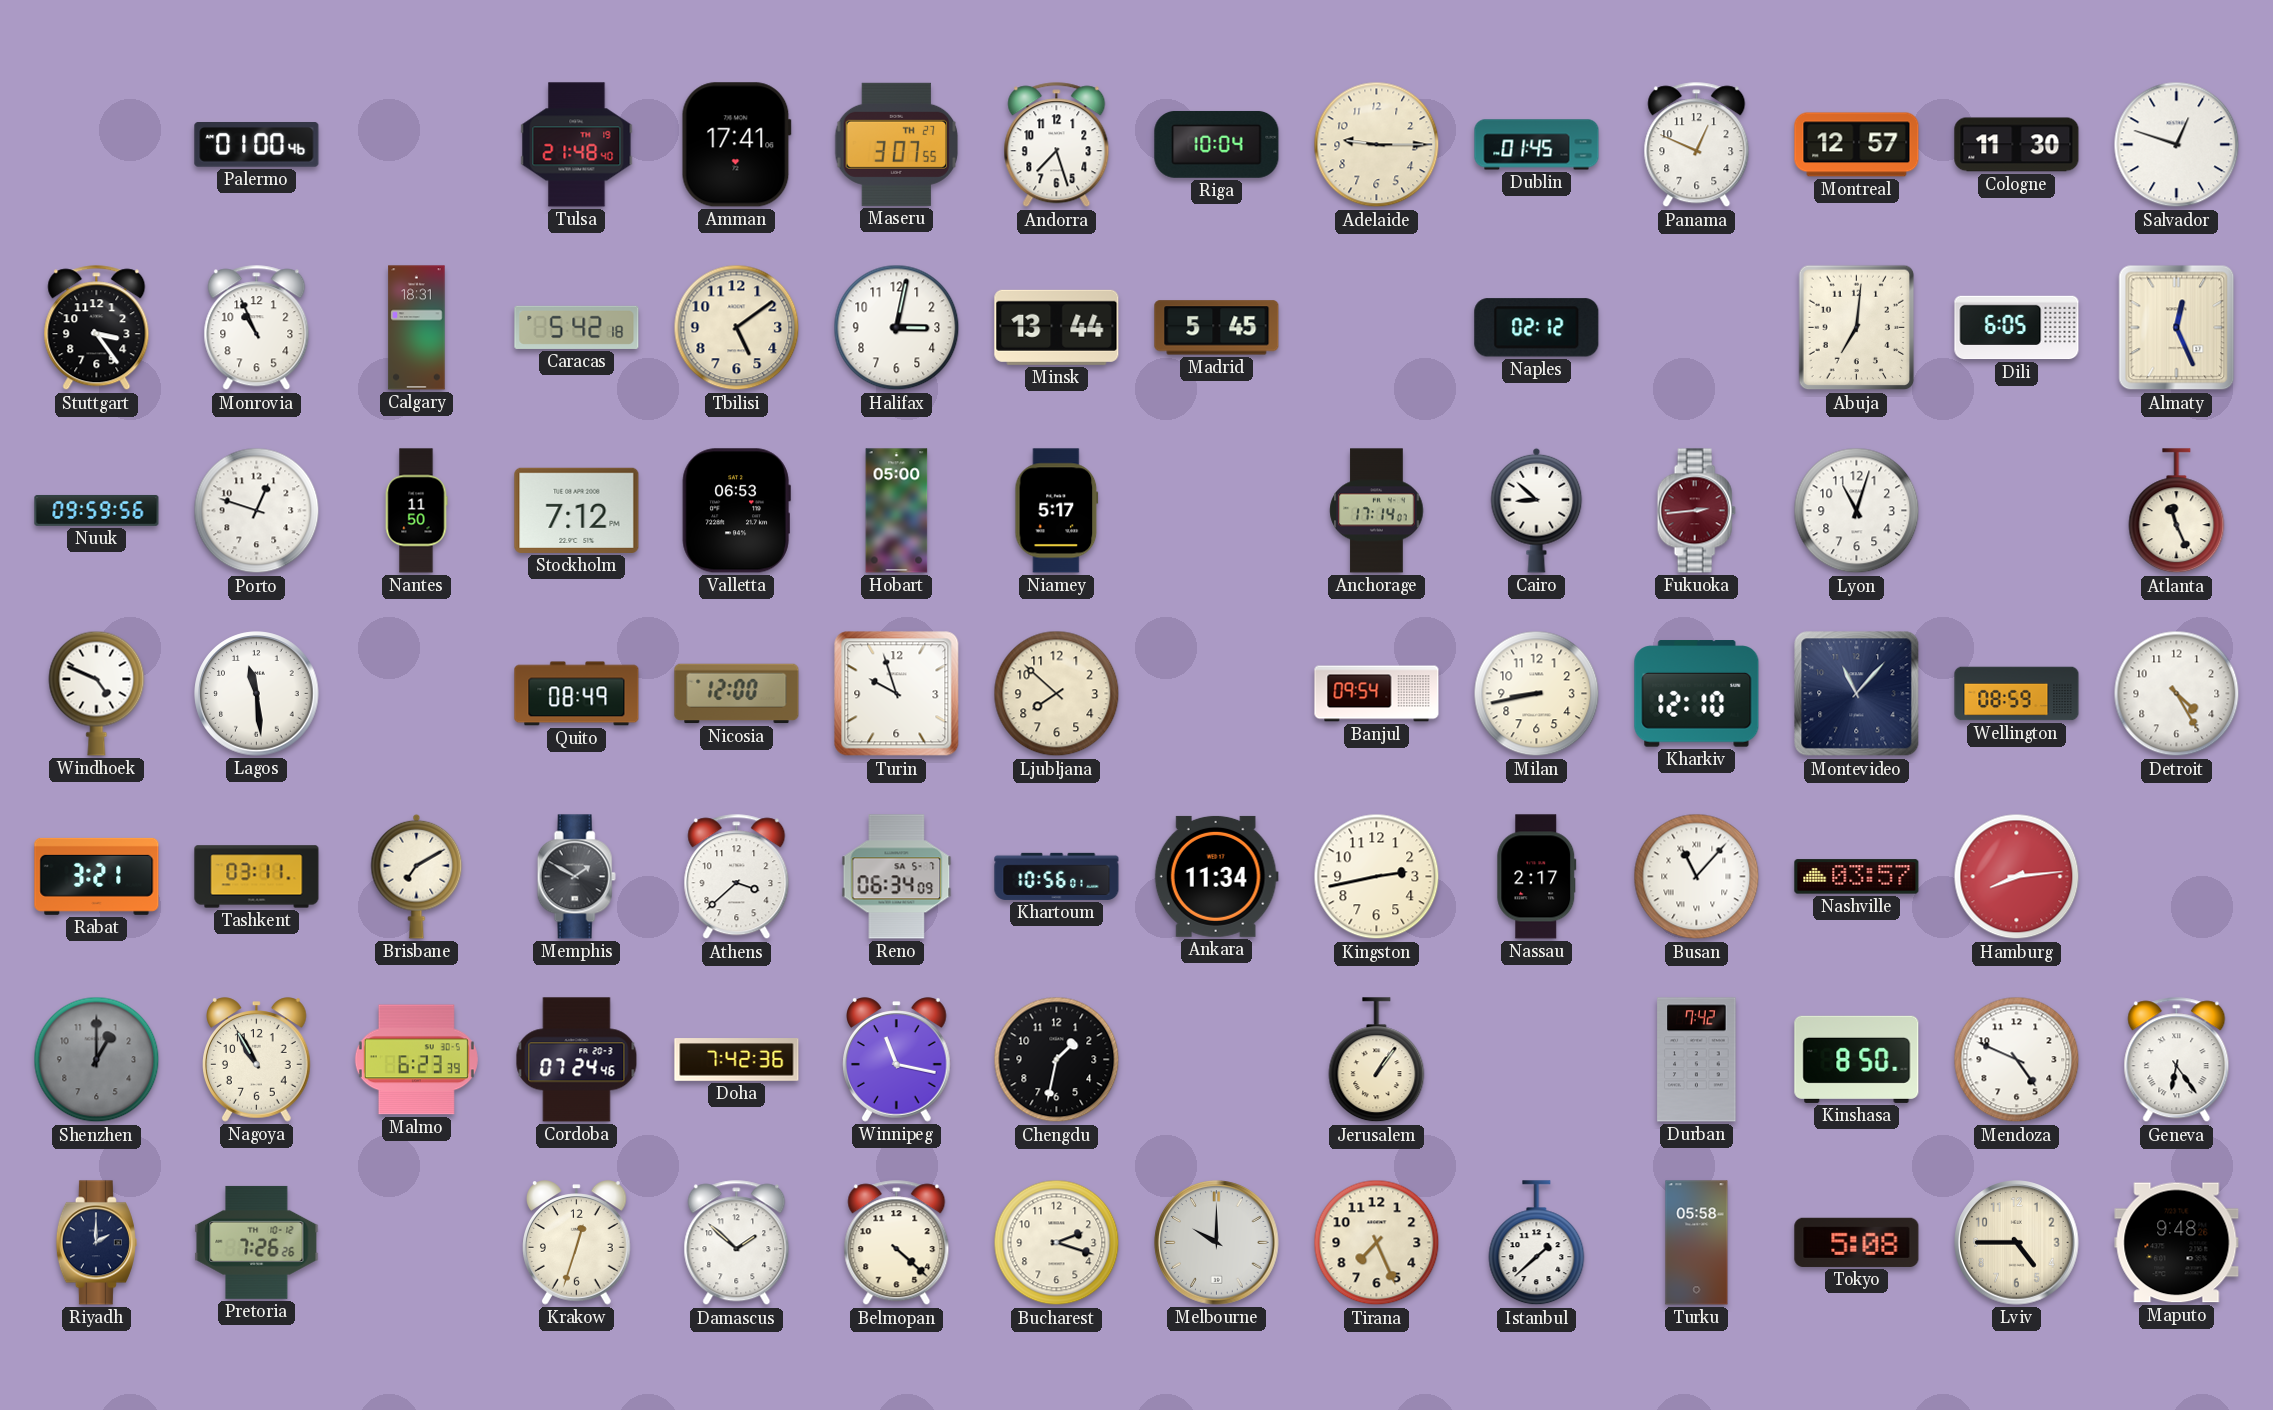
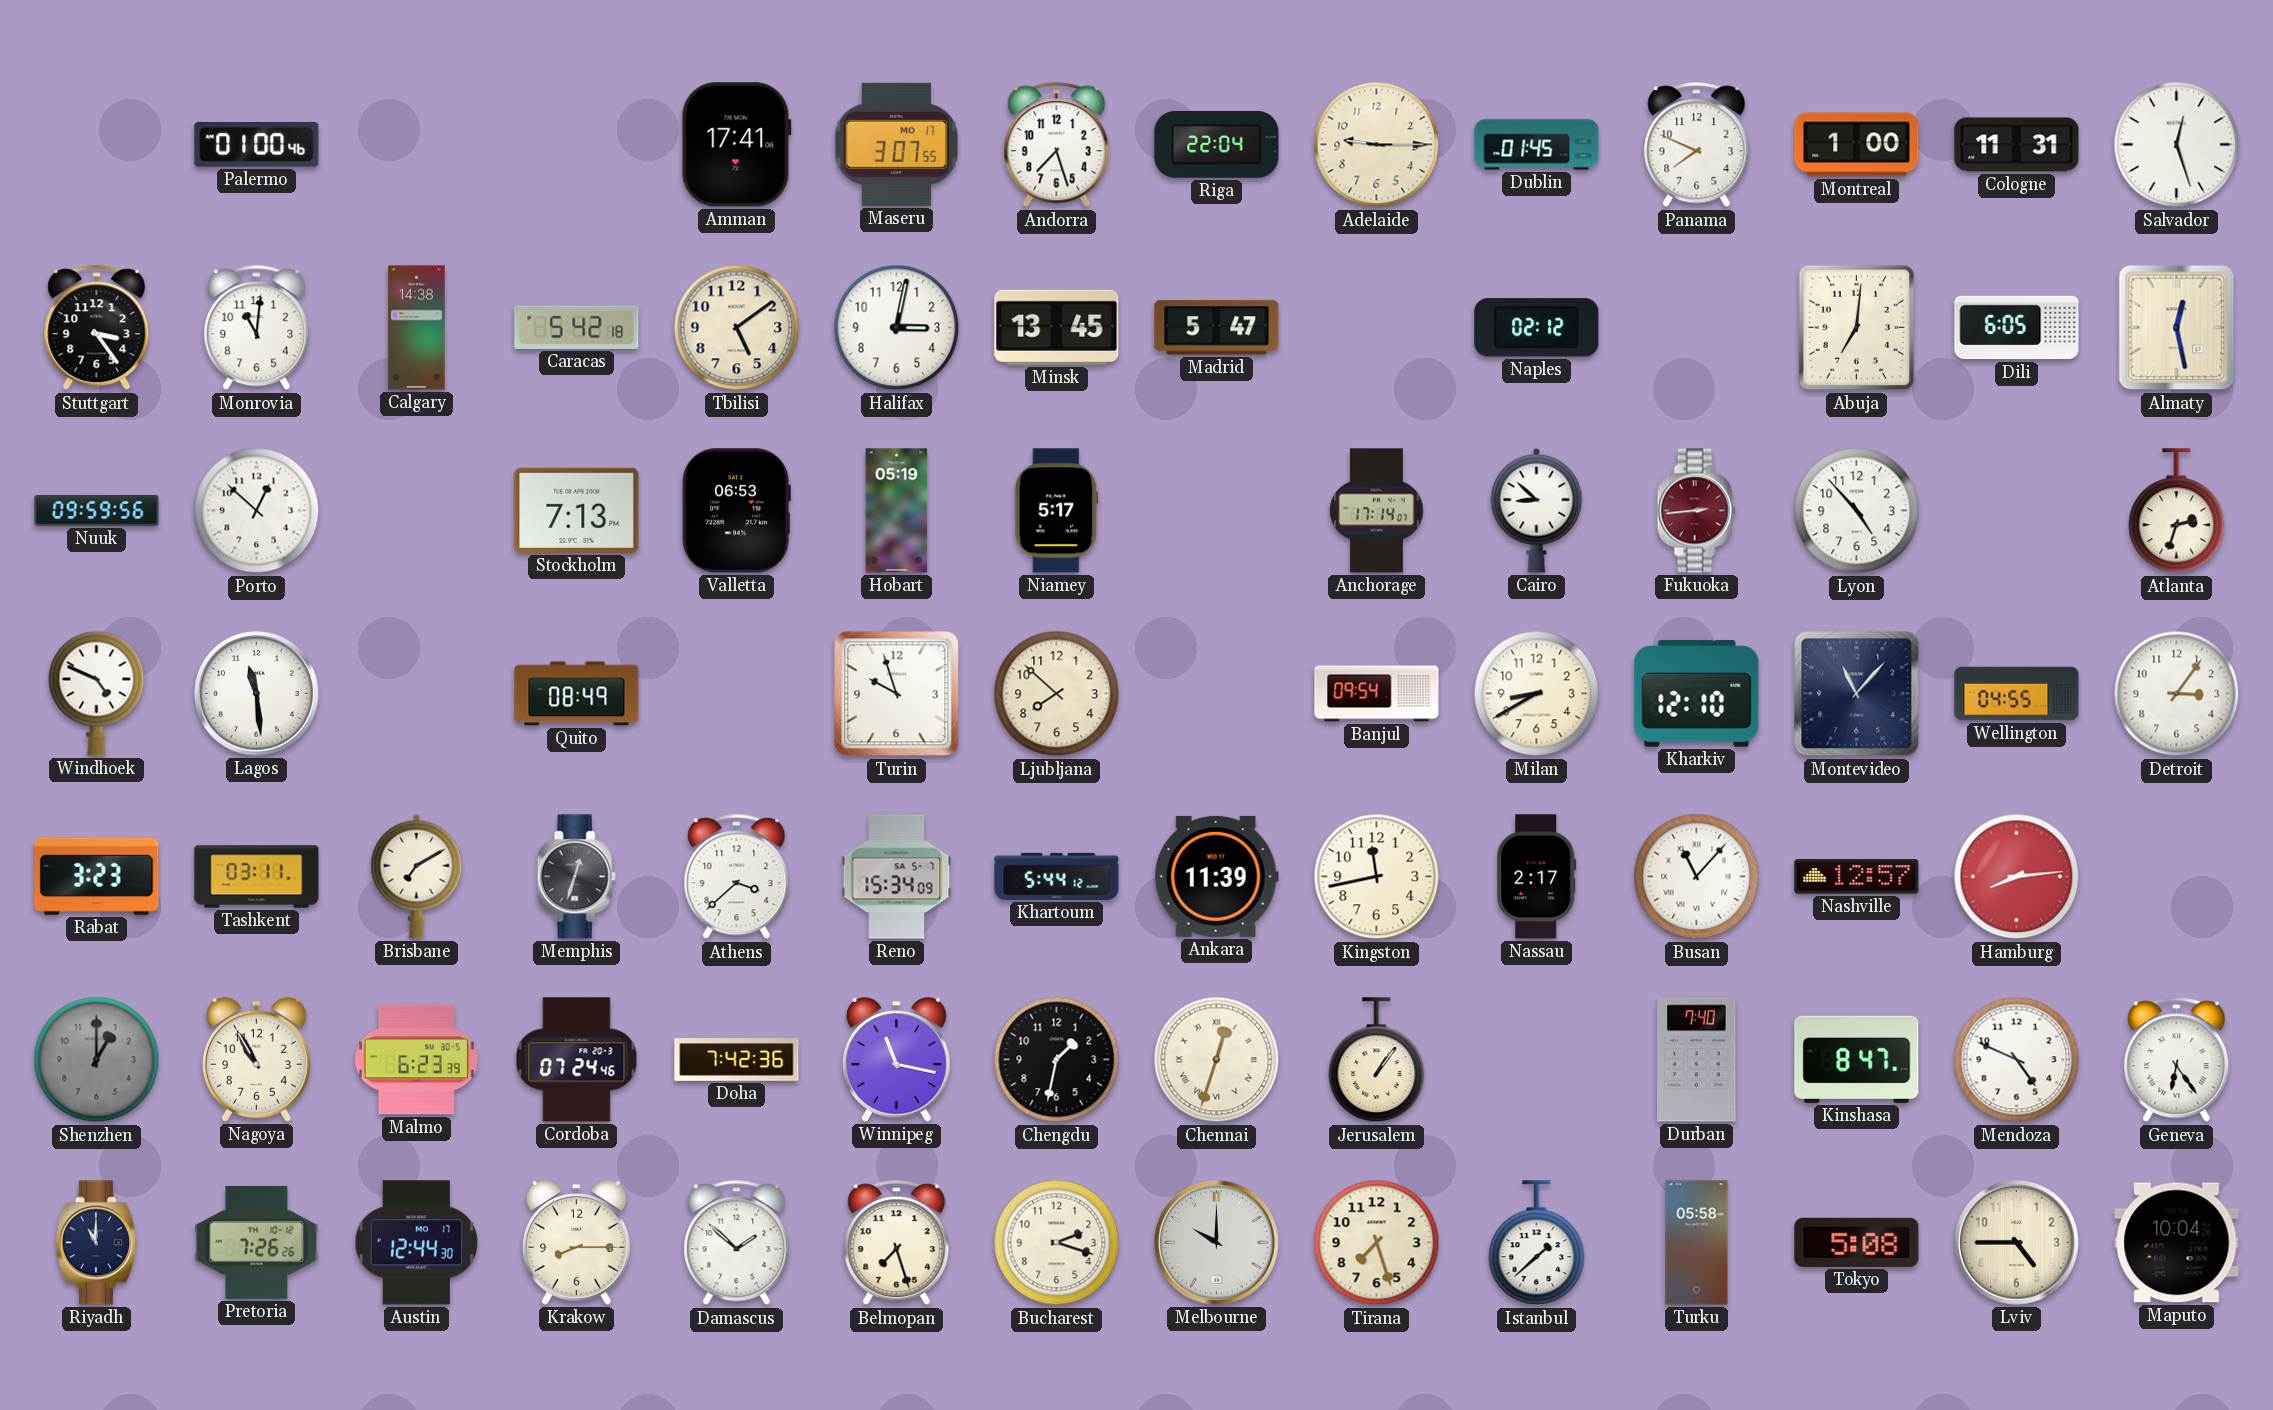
Tulsa: 21:48 -> none
Maseru date: TH 27 -> MO 17
Riga: 10:04 -> 22:04
Panama: 12:49 -> 7:49
Montreal: 12:57 -> 1:00
Cologne: 11:30 -> 11:31
Salvador: 12:48 -> 12:27
Monrovia: 10:56 -> 11:01
Calgary: 18:31 -> 14:38
Minsk: 13:44 -> 13:45
Madrid: 5:45 -> 5:47
Almaty: 12:26 -> 12:28
Porto: 12:48 -> 12:52
Nantes: 11:50 -> none
Stockholm: 7:12 -> 7:13
Hobart: 05:00 -> 05:19
Lyon: 11:03 -> 4:53
Atlanta: 11:26 -> 2:33
Nicosia: 12:00 -> none
Milan: 8:43 -> 8:40
Wellington: 08:59 -> 04:55
Detroit: 4:25 -> 3:06
Rabat: 3:21 -> 3:23
Memphis: 1:50 -> 12:33
Reno: 06:34 -> 15:34
Khartoum: 10:56 -> 5:44
Ankara: 11:34 -> 11:39
Kingston: 2:43 -> 11:43
Nashville: 03:57 -> 12:57
Chennai: none -> 12:33
Durban: 7:42 -> 7:40
Kinshasa: 8:50 -> 8:47
Riyadh: 2:00 -> 11:00
Austin: none -> 12:44
Krakow: 12:33 -> 8:15
Belmopan: 4:22 -> 7:27
Tirana: 7:26 -> 7:27
Maputo: 9:48 -> 10:04
